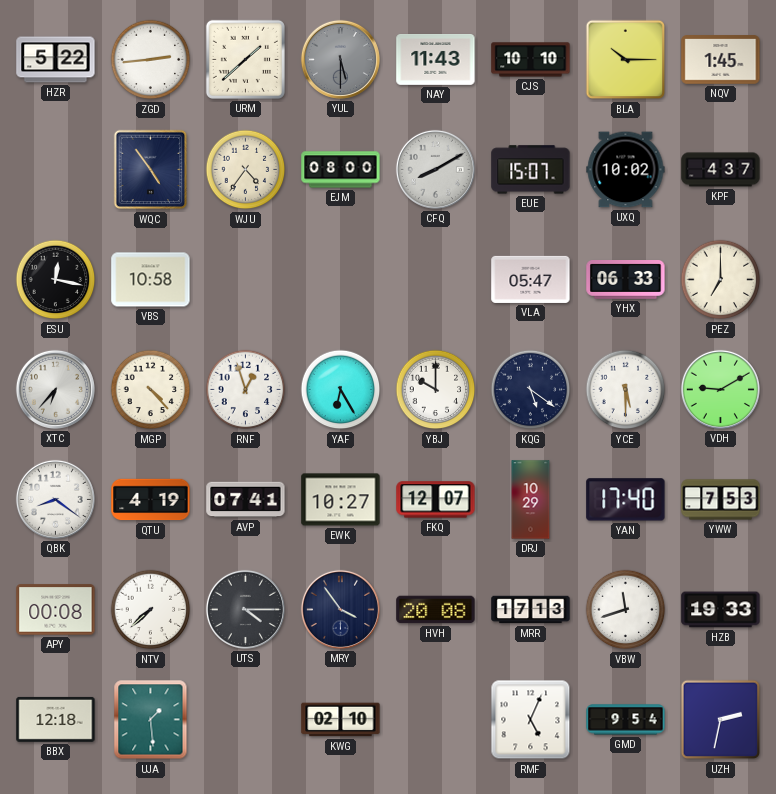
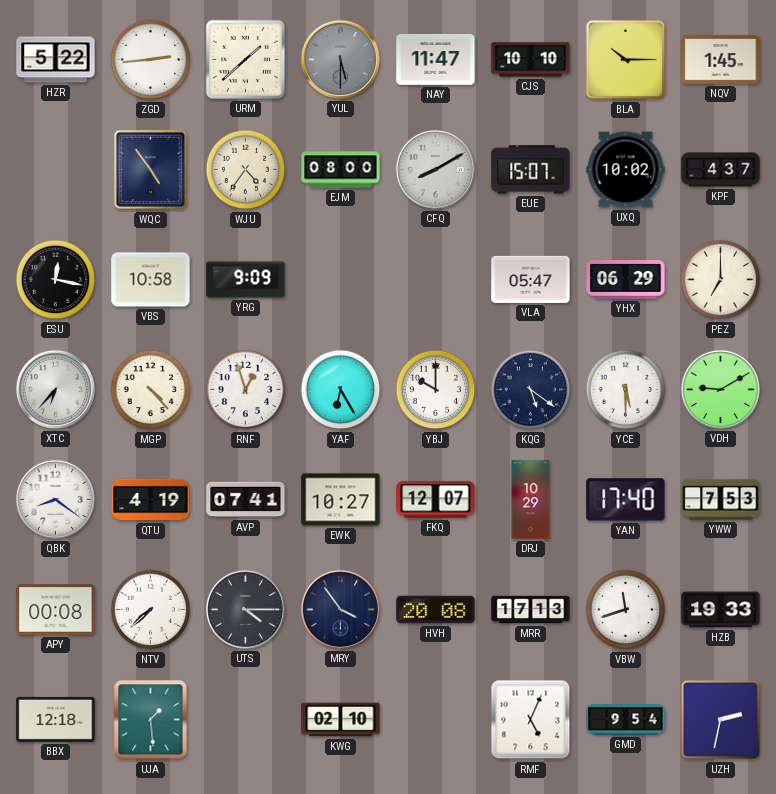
NAY: 11:43 -> 11:47
YRG: none -> 9:09
YHX: 06:33 -> 06:29
